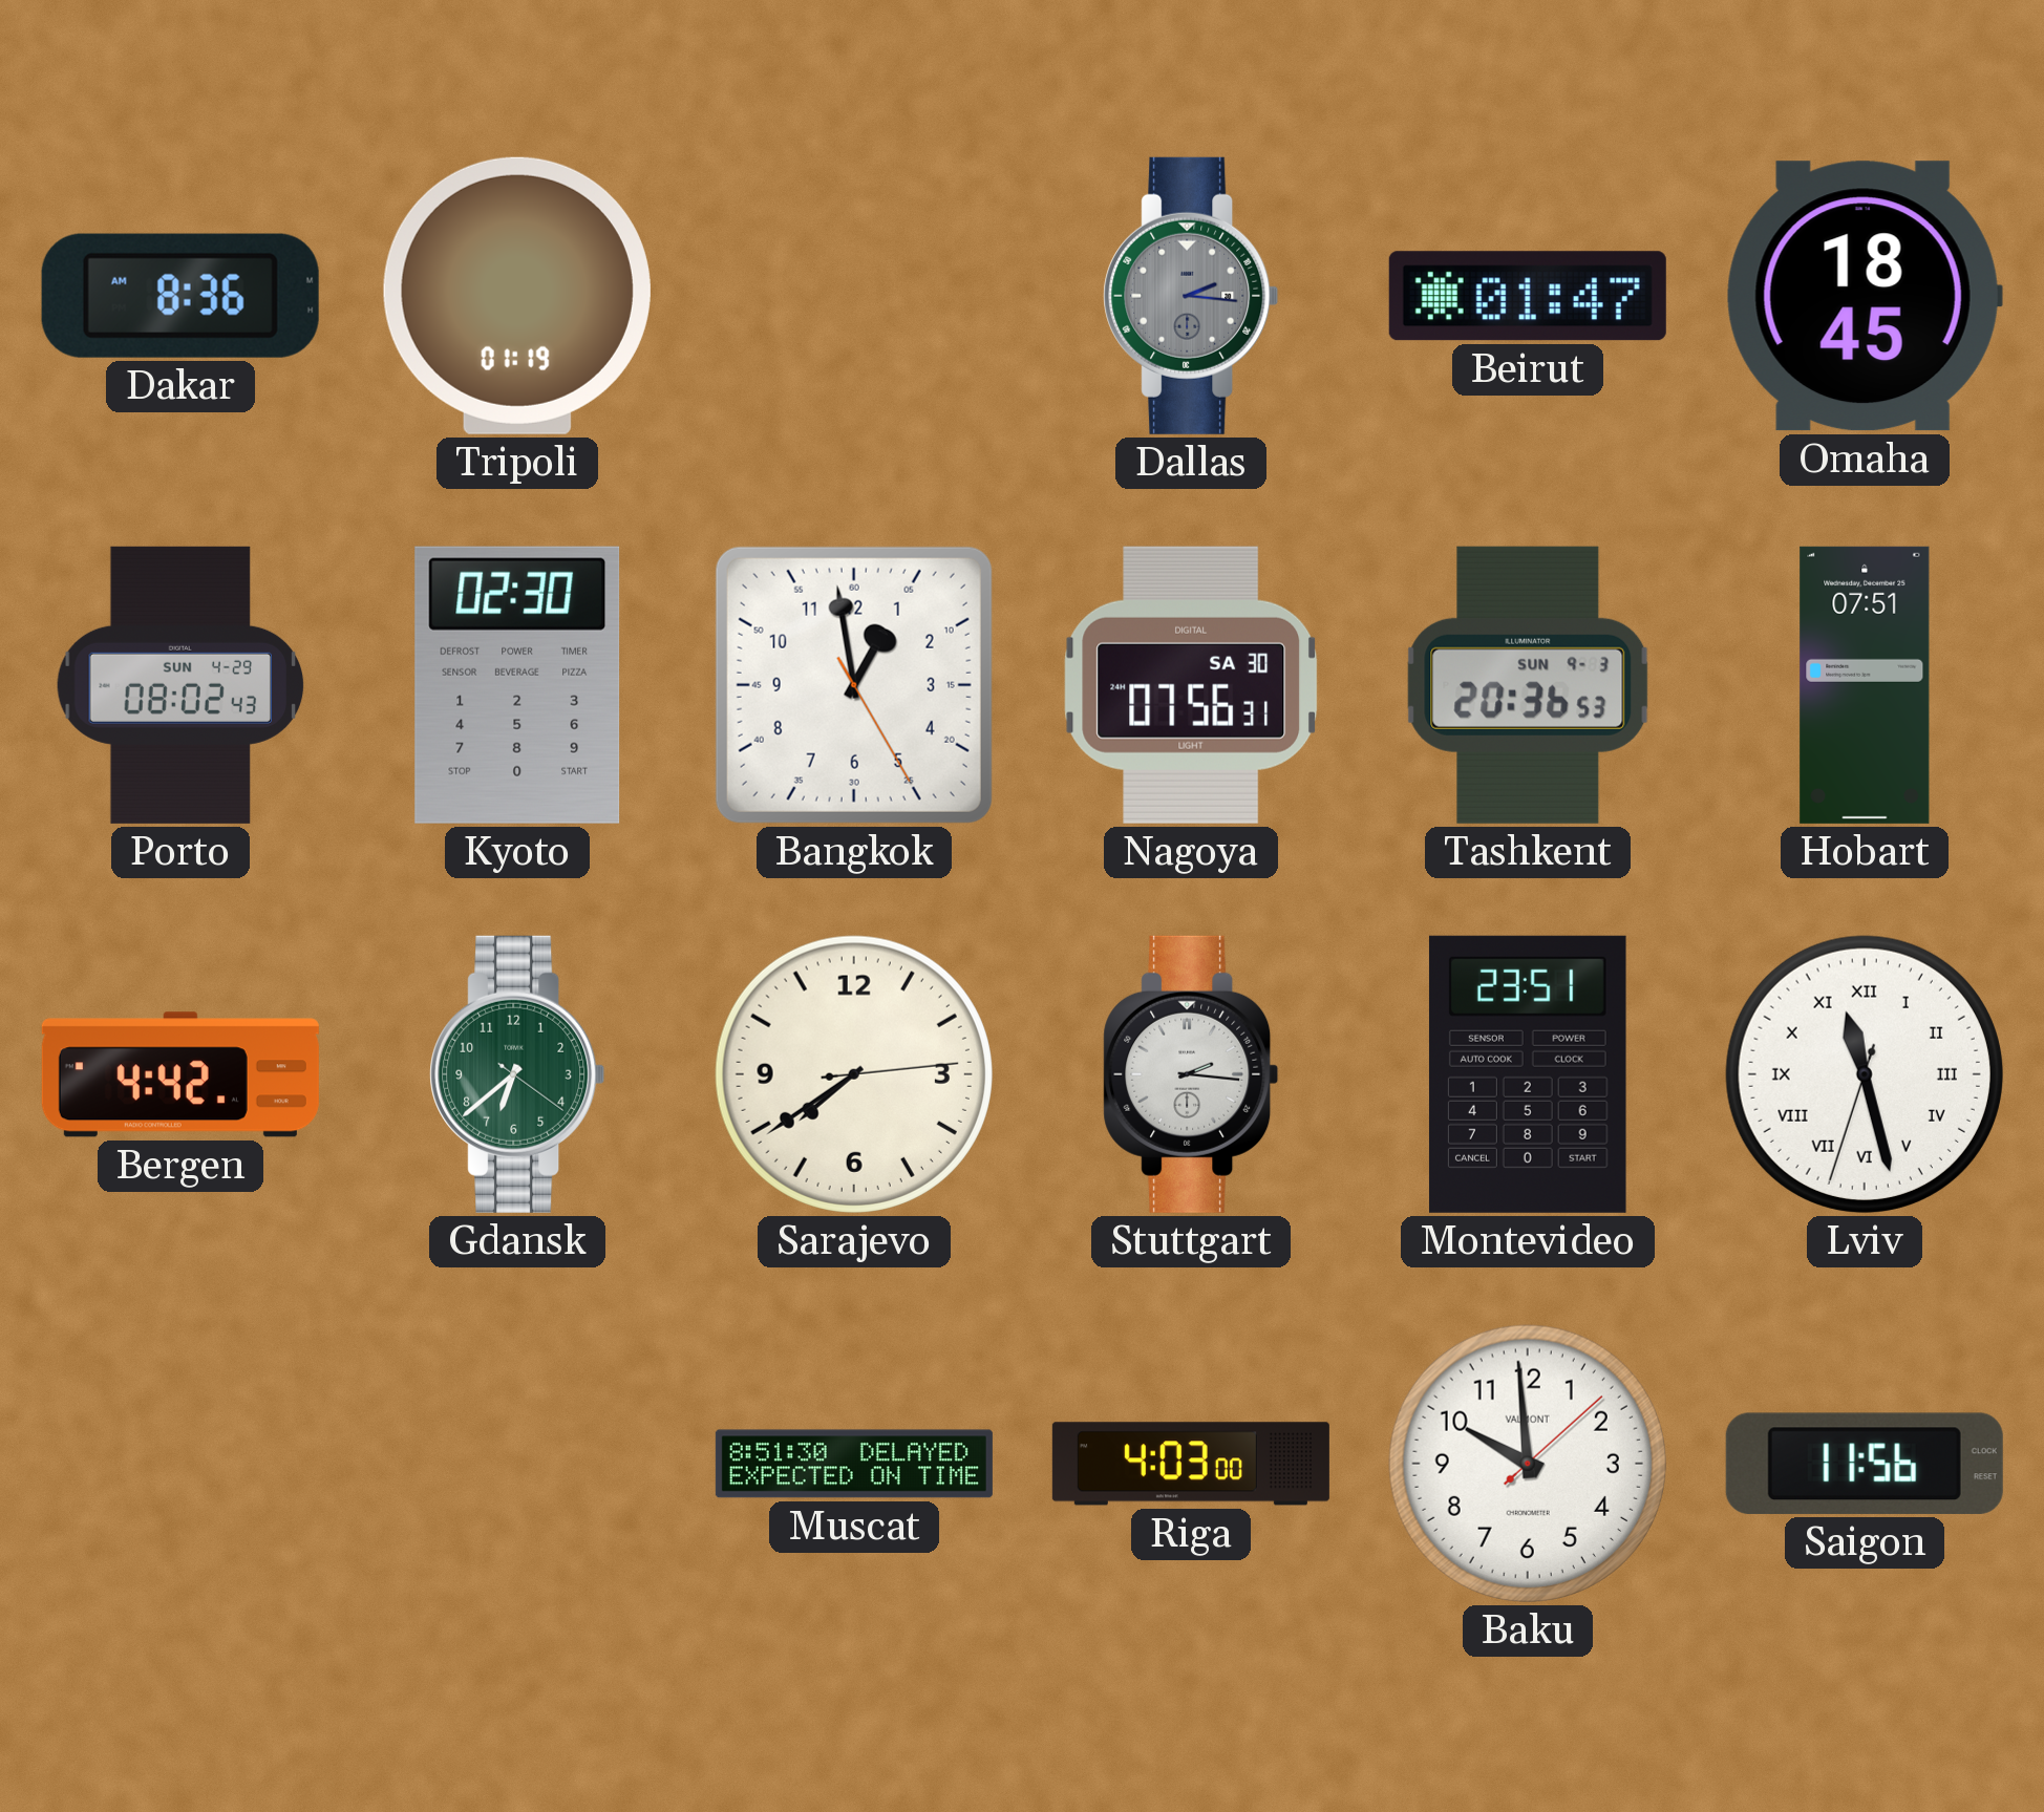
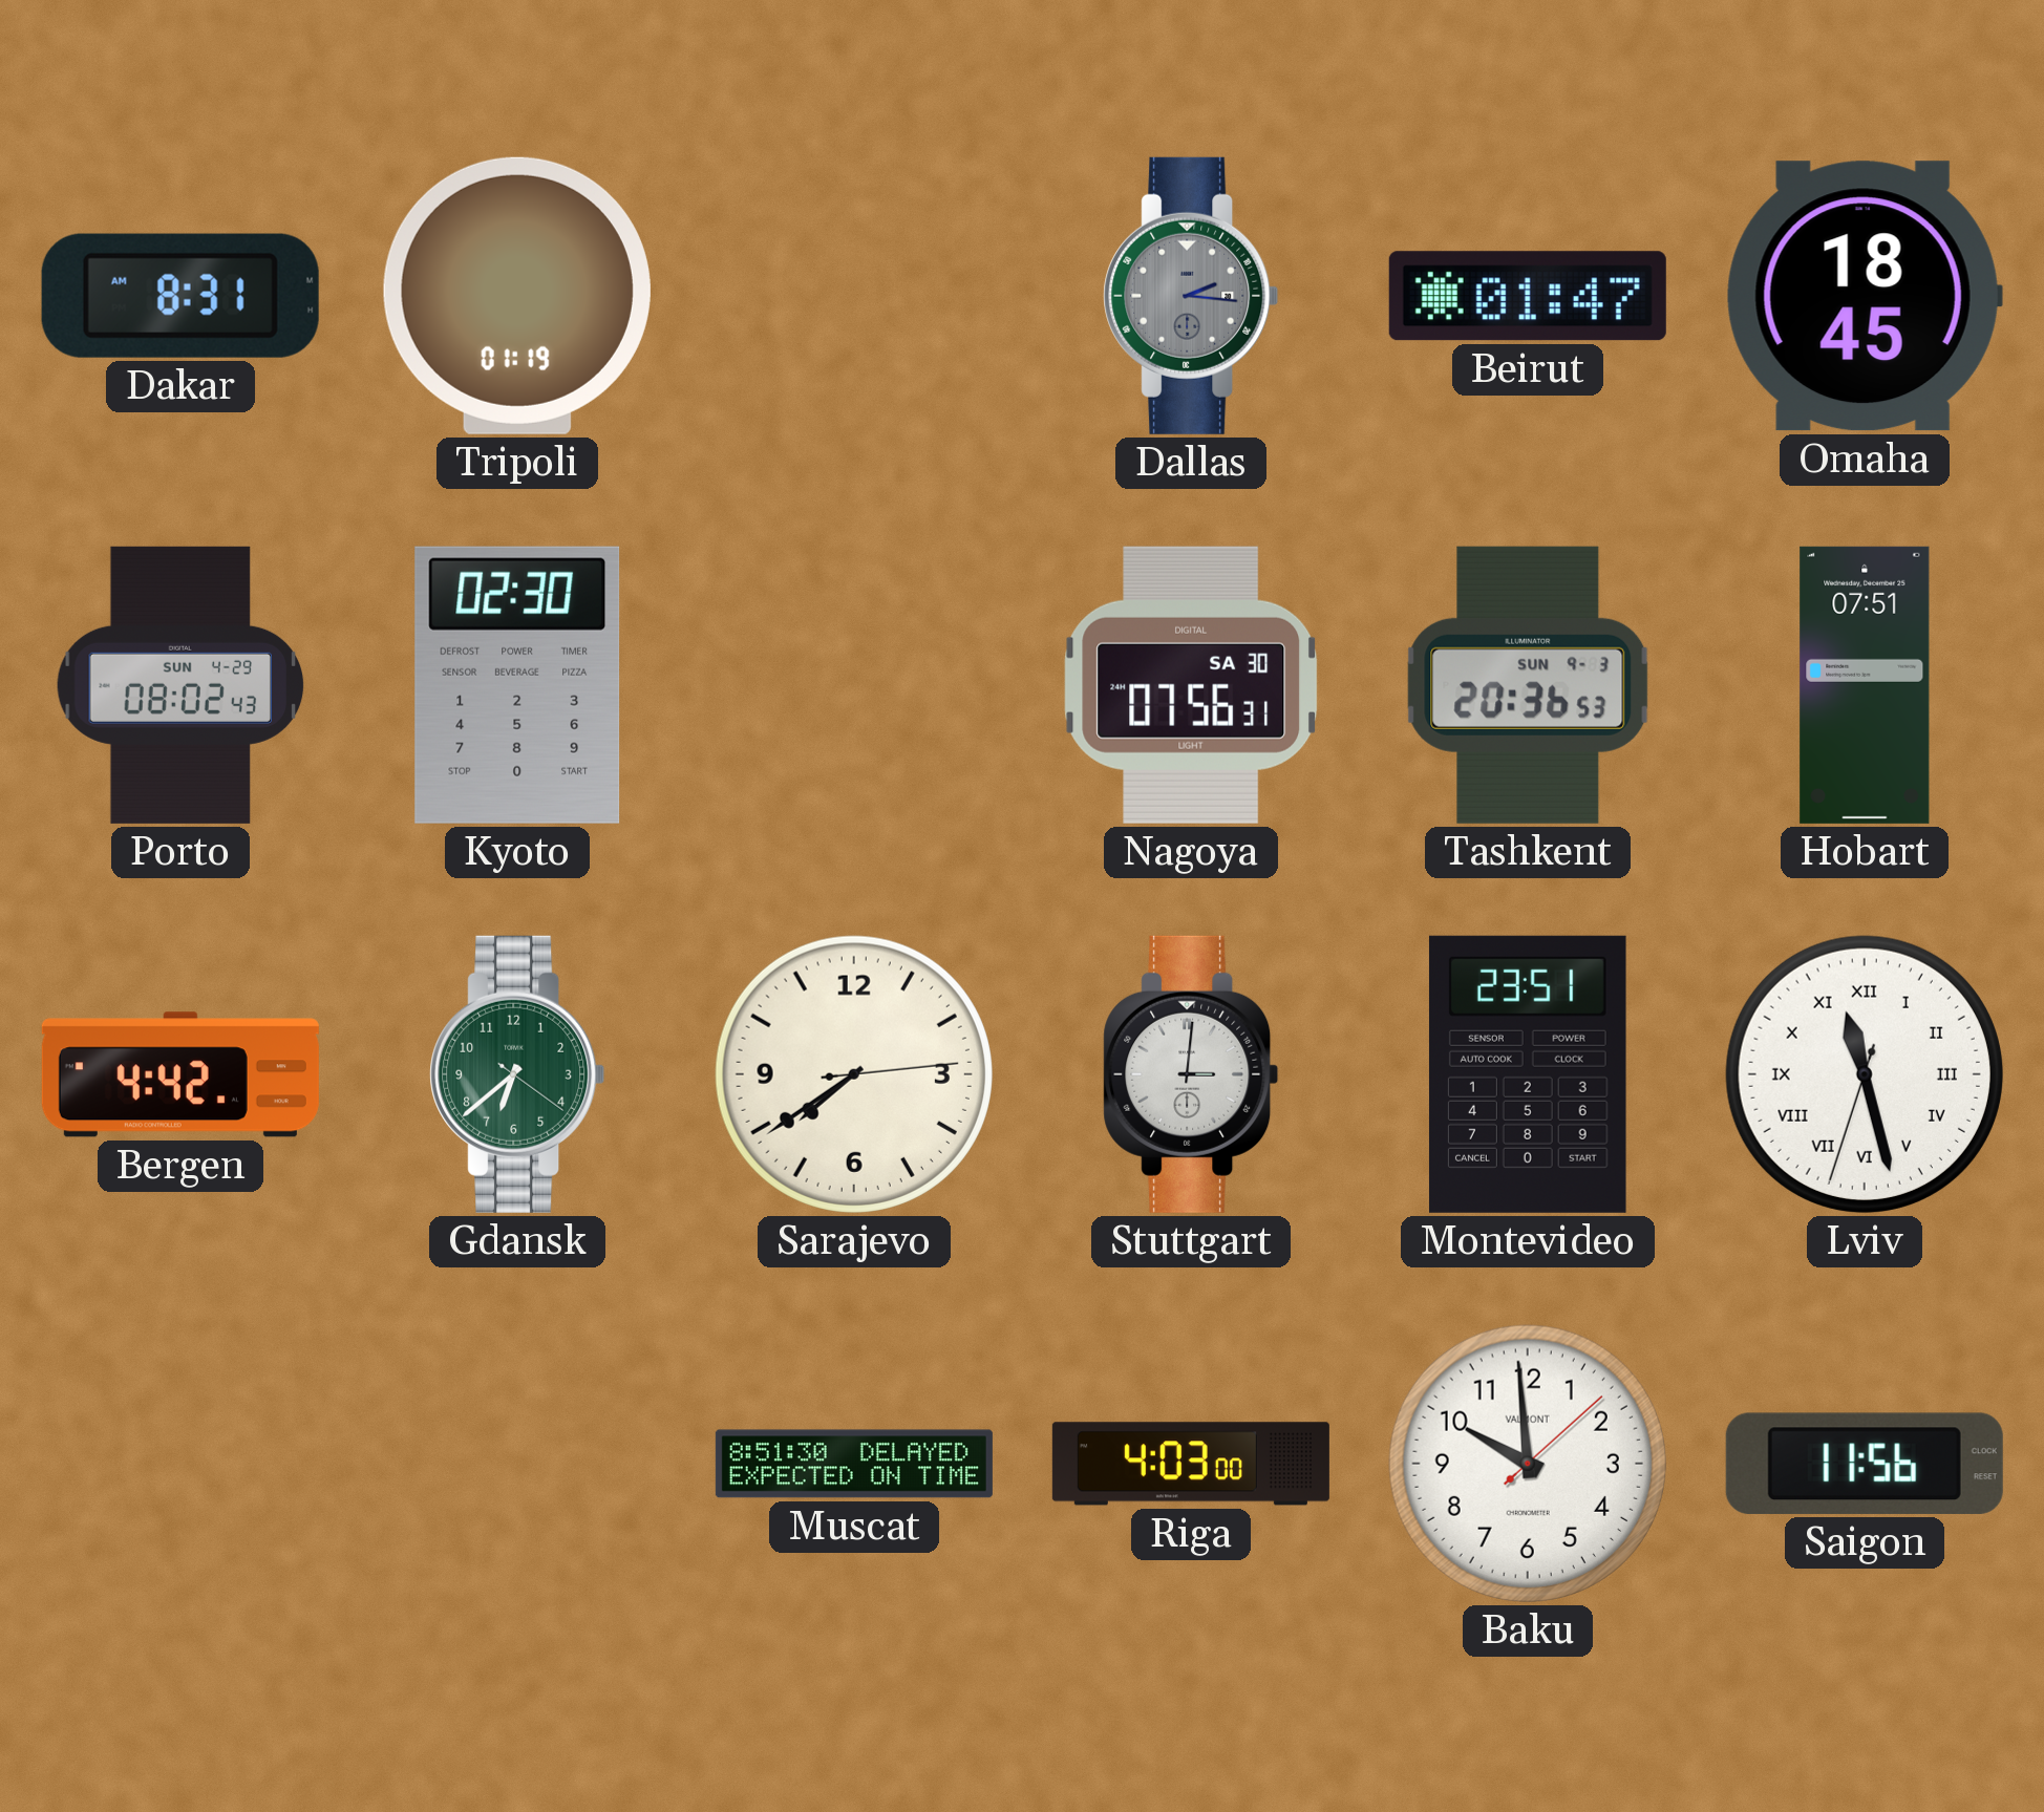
Dakar: 8:36 -> 8:31
Bangkok: 12:58 -> none
Stuttgart: 2:16 -> 3:01
